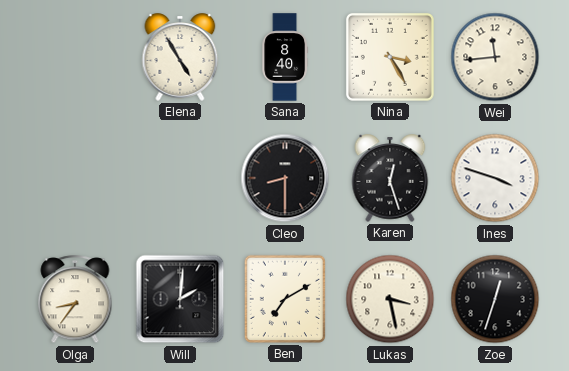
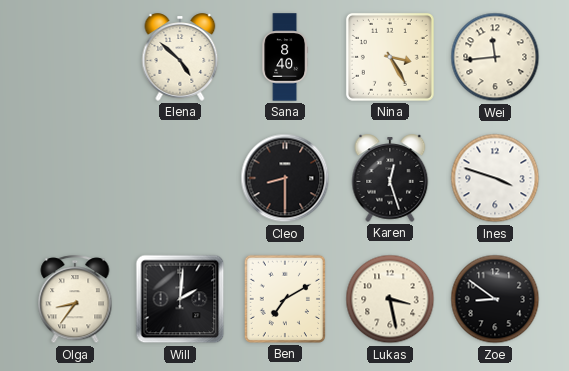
Elena: 4:55 -> 4:52
Zoe: 12:33 -> 8:51
